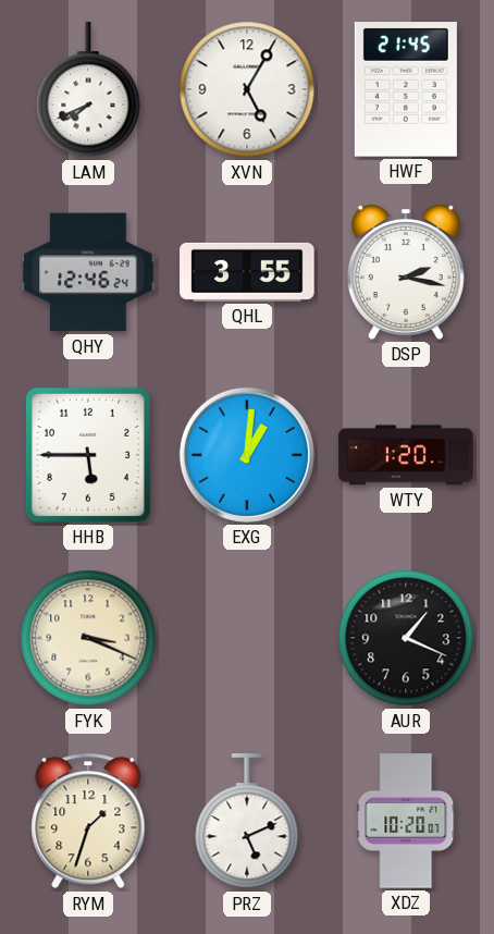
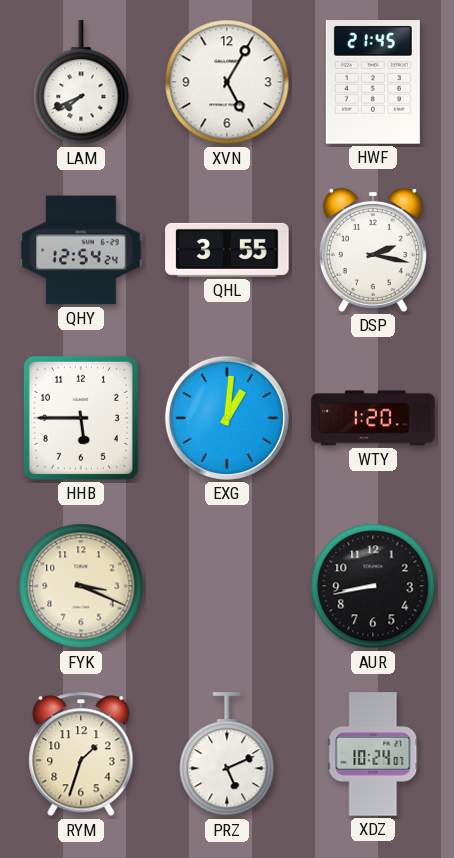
QHY: 12:46 -> 12:54
AUR: 1:19 -> 8:43
XDZ: 10:20 -> 10:24
